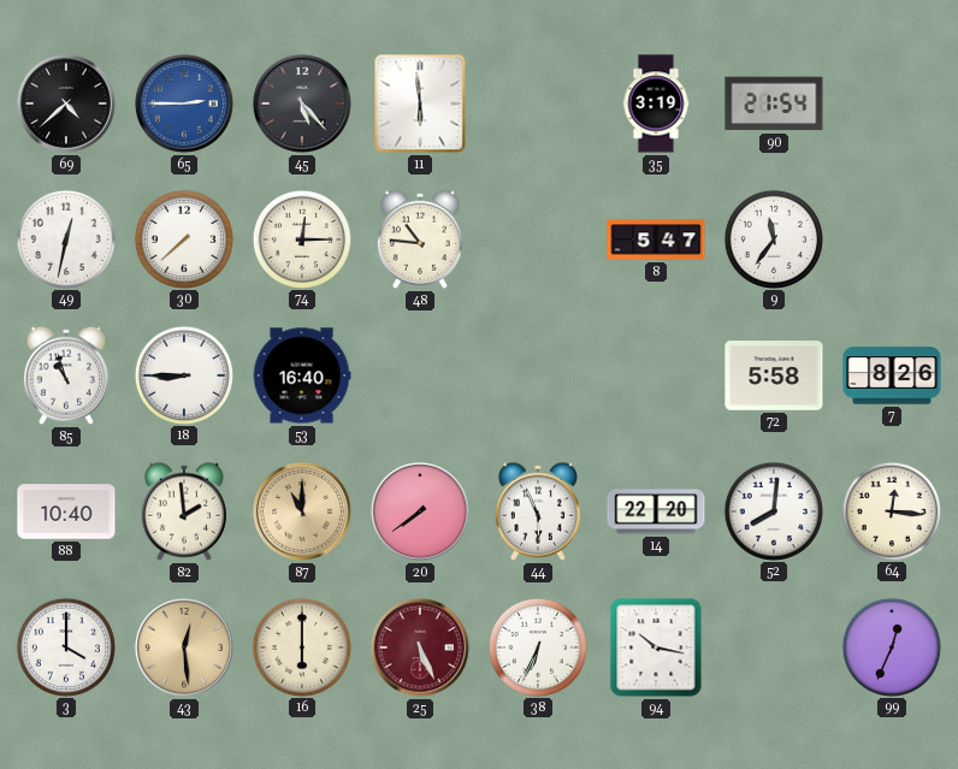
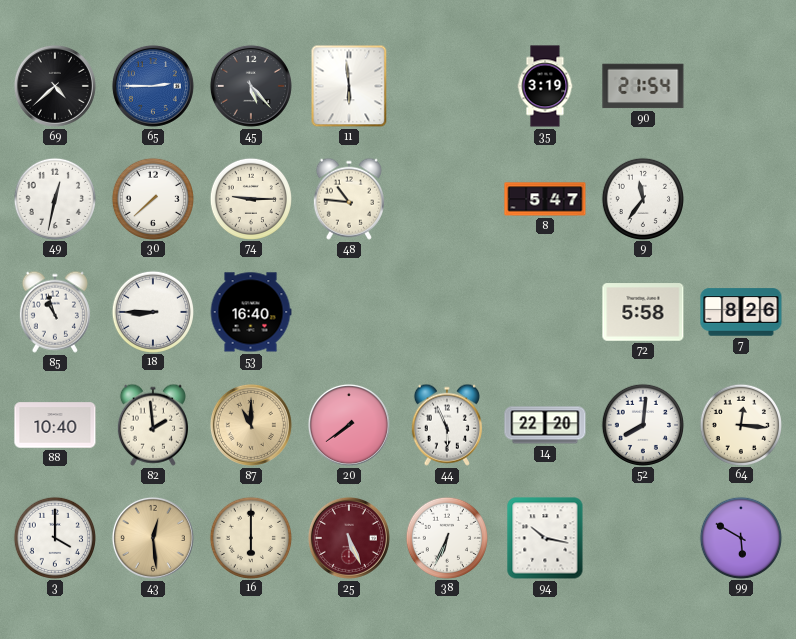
74: 12:15 -> 9:15
99: 12:34 -> 5:50
